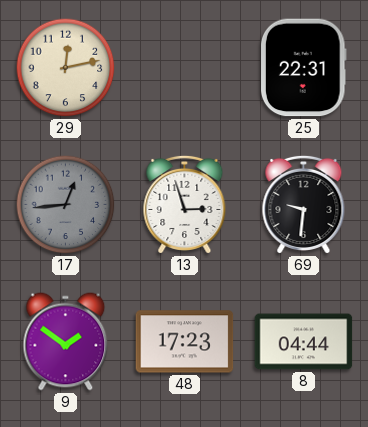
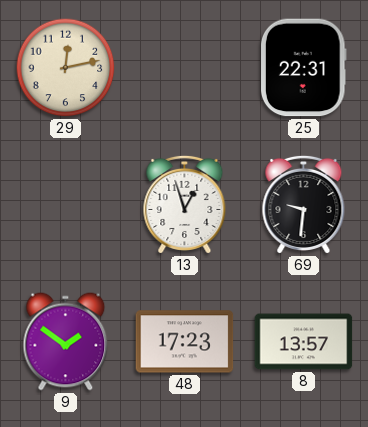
17: 12:44 -> none
13: 2:57 -> 12:57
8: 04:44 -> 13:57
